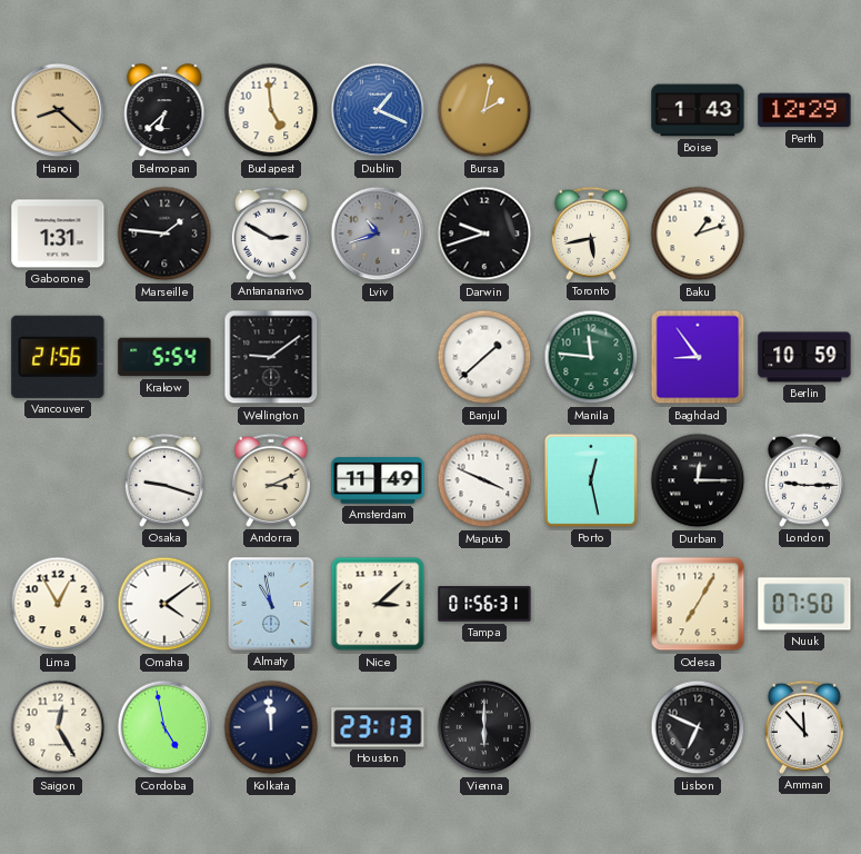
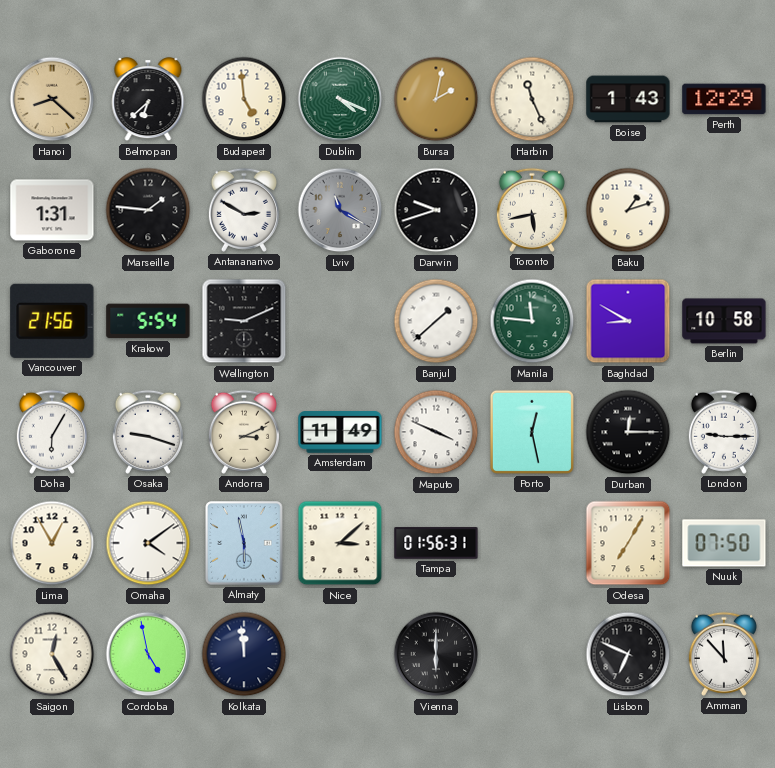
Dublin: 1:19 -> 4:19
Dublin dial: blue -> green
Harbin: none -> 11:26
Lviv: 10:42 -> 11:20
Wellington: 9:09 -> 9:11
Baghdad: 8:54 -> 8:50
Berlin: 10:59 -> 10:58
Doha: none -> 6:05
Almaty: 10:58 -> 5:58
Houston: 23:13 -> none
